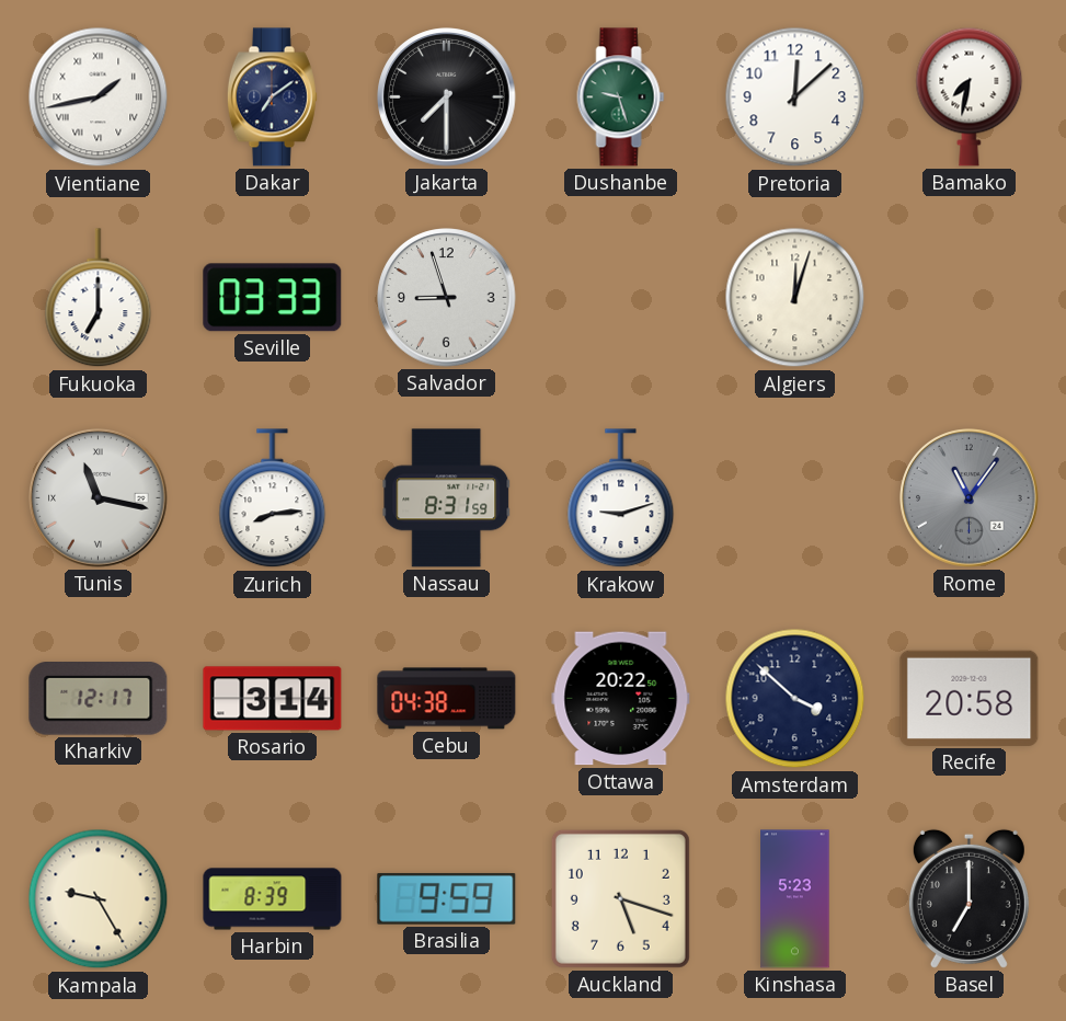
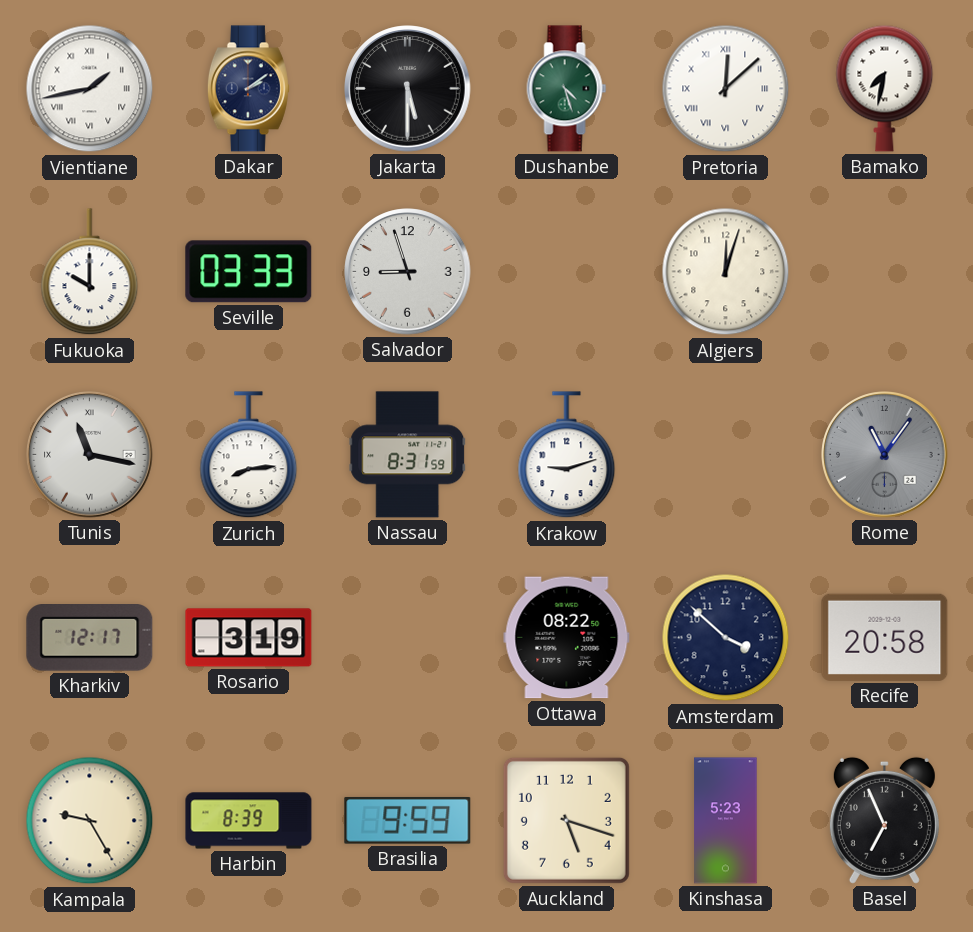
Dakar: 7:09 -> 2:09
Jakarta: 7:30 -> 5:30
Dushanbe: 9:27 -> 4:27
Pretoria numerals: Arabic -> Roman
Fukuoka: 7:00 -> 10:00
Rosario: 3:14 -> 3:19
Cebu: 04:38 -> none
Ottawa: 20:22 -> 08:22
Basel: 7:00 -> 6:56
